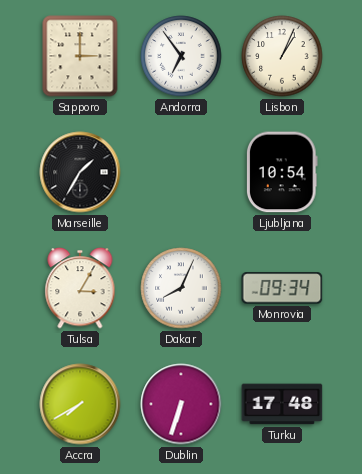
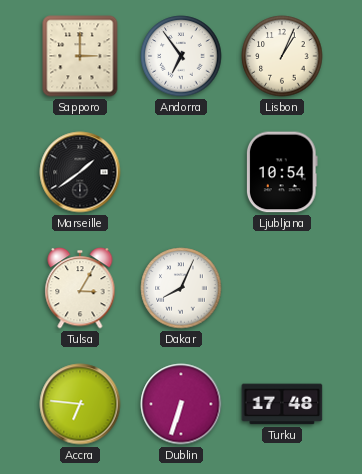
Marseille: 1:35 -> 1:39
Monrovia: 09:34 -> none
Accra: 7:40 -> 6:46
